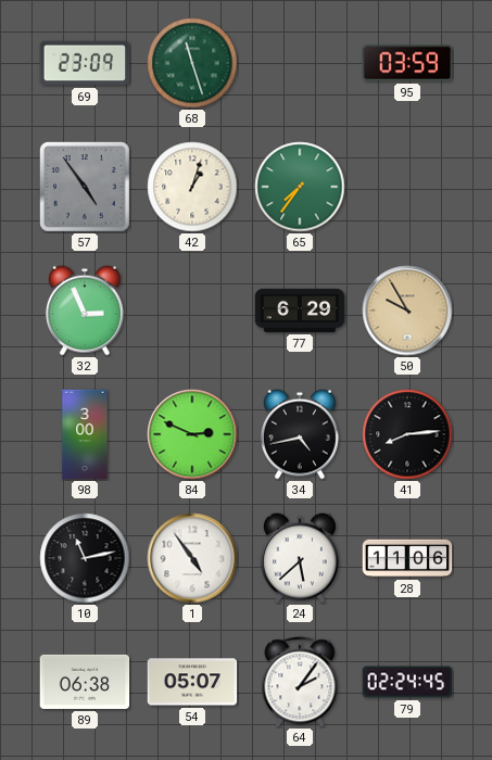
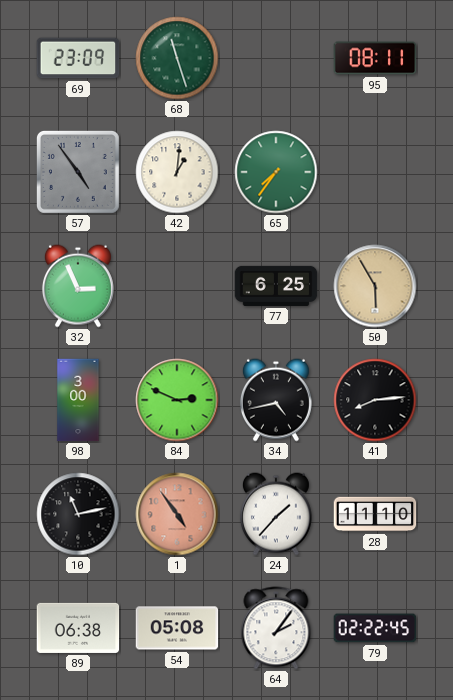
95: 03:59 -> 08:11
42: 1:03 -> 1:01
77: 6:29 -> 6:25
50: 9:55 -> 5:55
1 dial: white -> salmon
24: 5:38 -> 1:37
28: 11:06 -> 11:10
54: 05:07 -> 05:08
79: 02:24 -> 02:22
